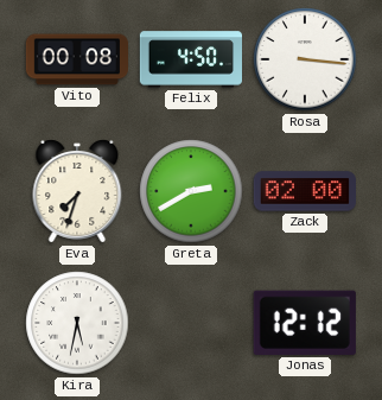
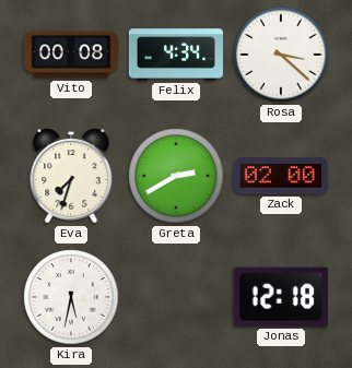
Felix: 4:50 -> 4:34
Rosa: 3:16 -> 3:22
Jonas: 12:12 -> 12:18
